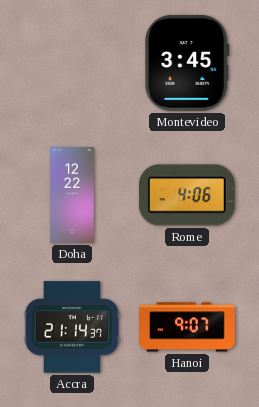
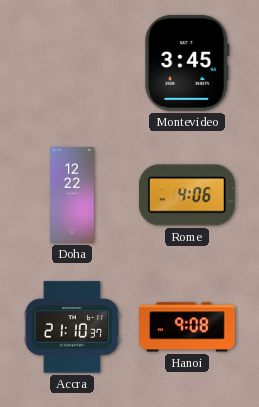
Accra: 21:14 -> 21:10
Hanoi: 9:07 -> 9:08
